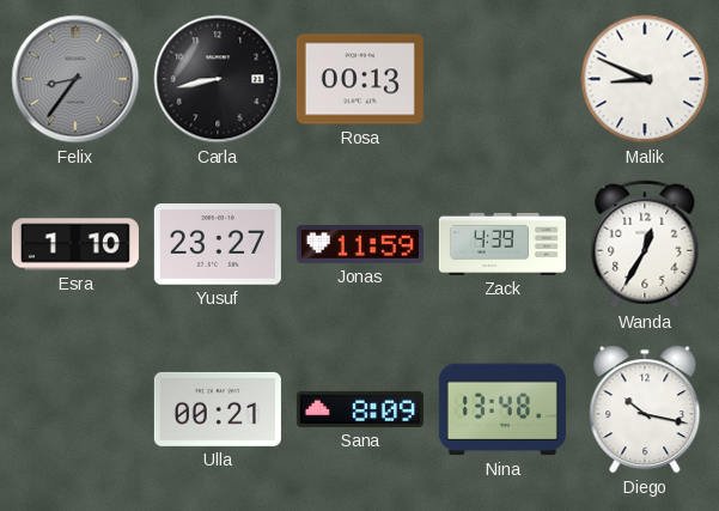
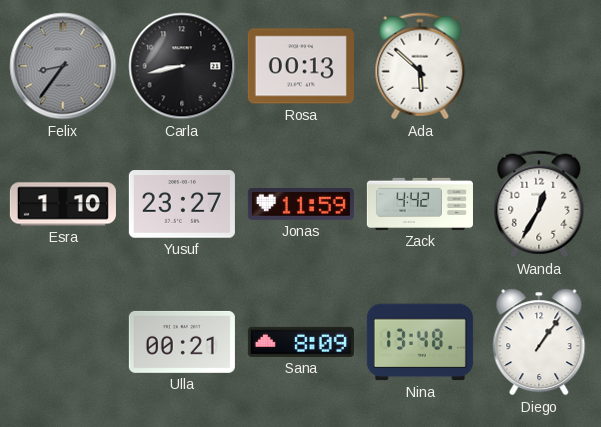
Ada: none -> 5:52
Malik: 8:49 -> none
Zack: 4:39 -> 4:42
Diego: 10:17 -> 1:06
